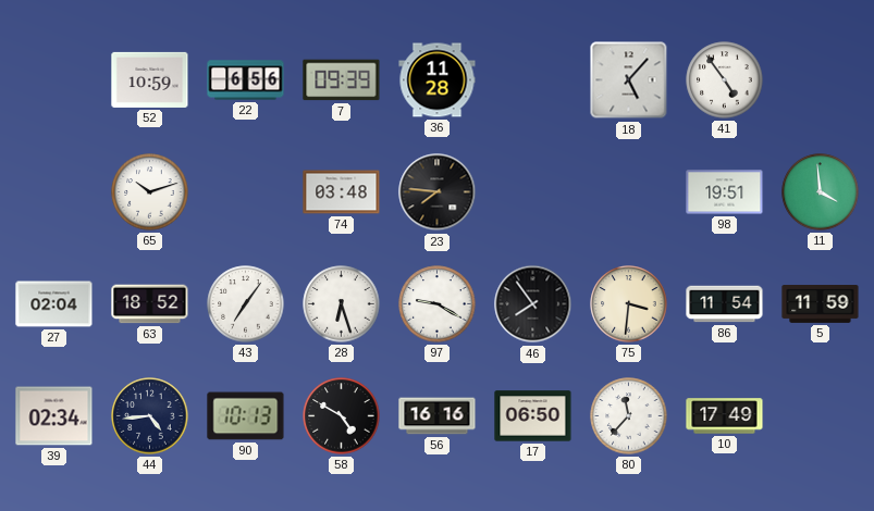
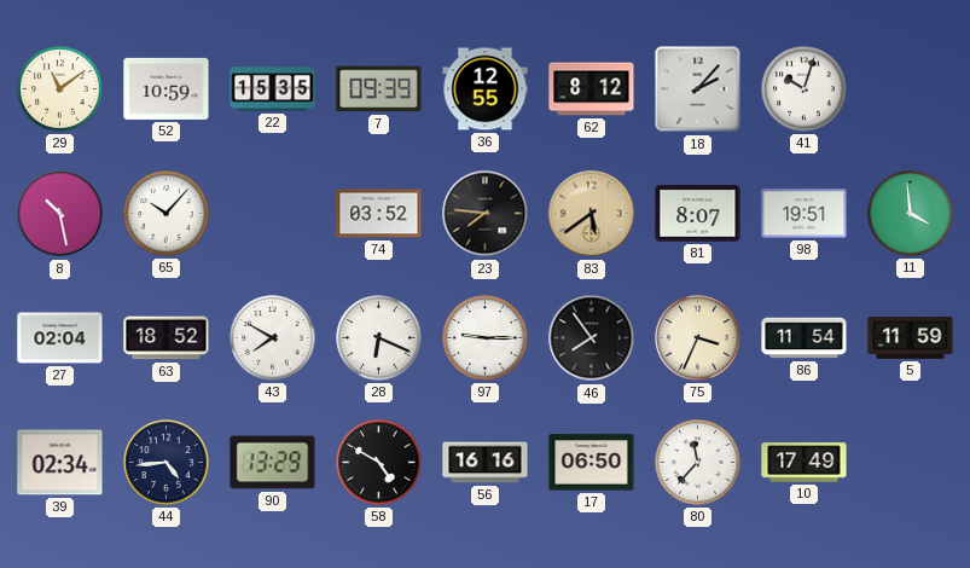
29: none -> 11:09
22: 6:56 -> 15:35
36: 11:28 -> 12:55
62: none -> 8:12
18: 5:07 -> 2:07
41: 4:54 -> 10:03
8: none -> 10:28
65: 10:12 -> 10:07
74: 03:48 -> 03:52
83: none -> 5:39
81: none -> 8:07
43: 7:06 -> 7:50
28: 6:27 -> 6:19
97: 9:20 -> 9:15
75: 3:31 -> 3:34
90: 10:13 -> 13:29
